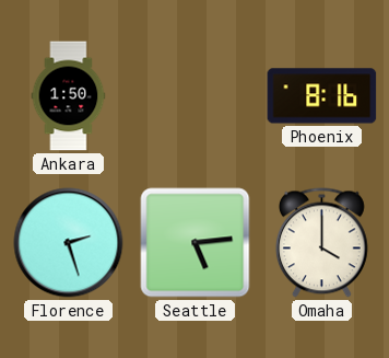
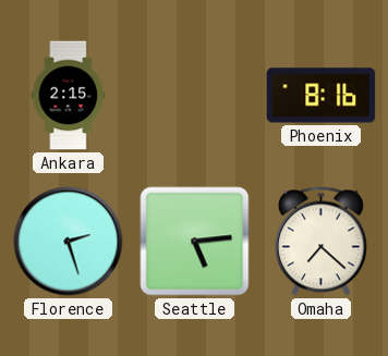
Ankara: 1:50 -> 2:15
Omaha: 4:00 -> 7:22
